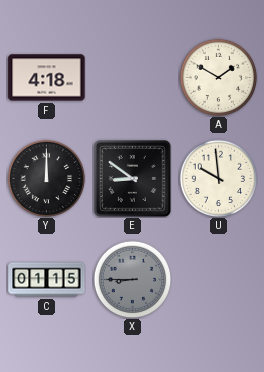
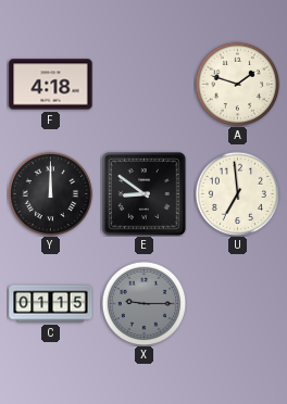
A: 1:50 -> 1:48
U: 9:59 -> 6:59
X: 8:45 -> 9:15
